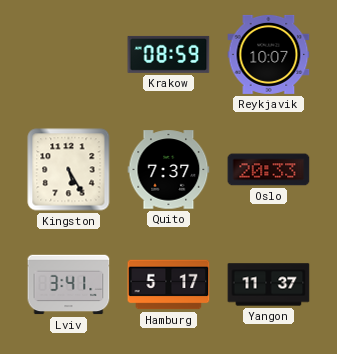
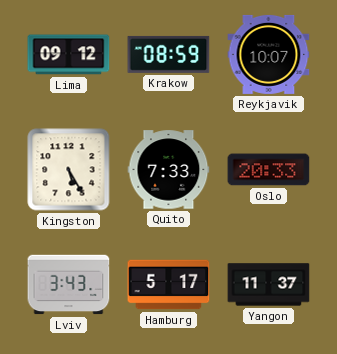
Lima: none -> 09:12
Quito: 7:37 -> 7:33
Lviv: 3:41 -> 3:43
